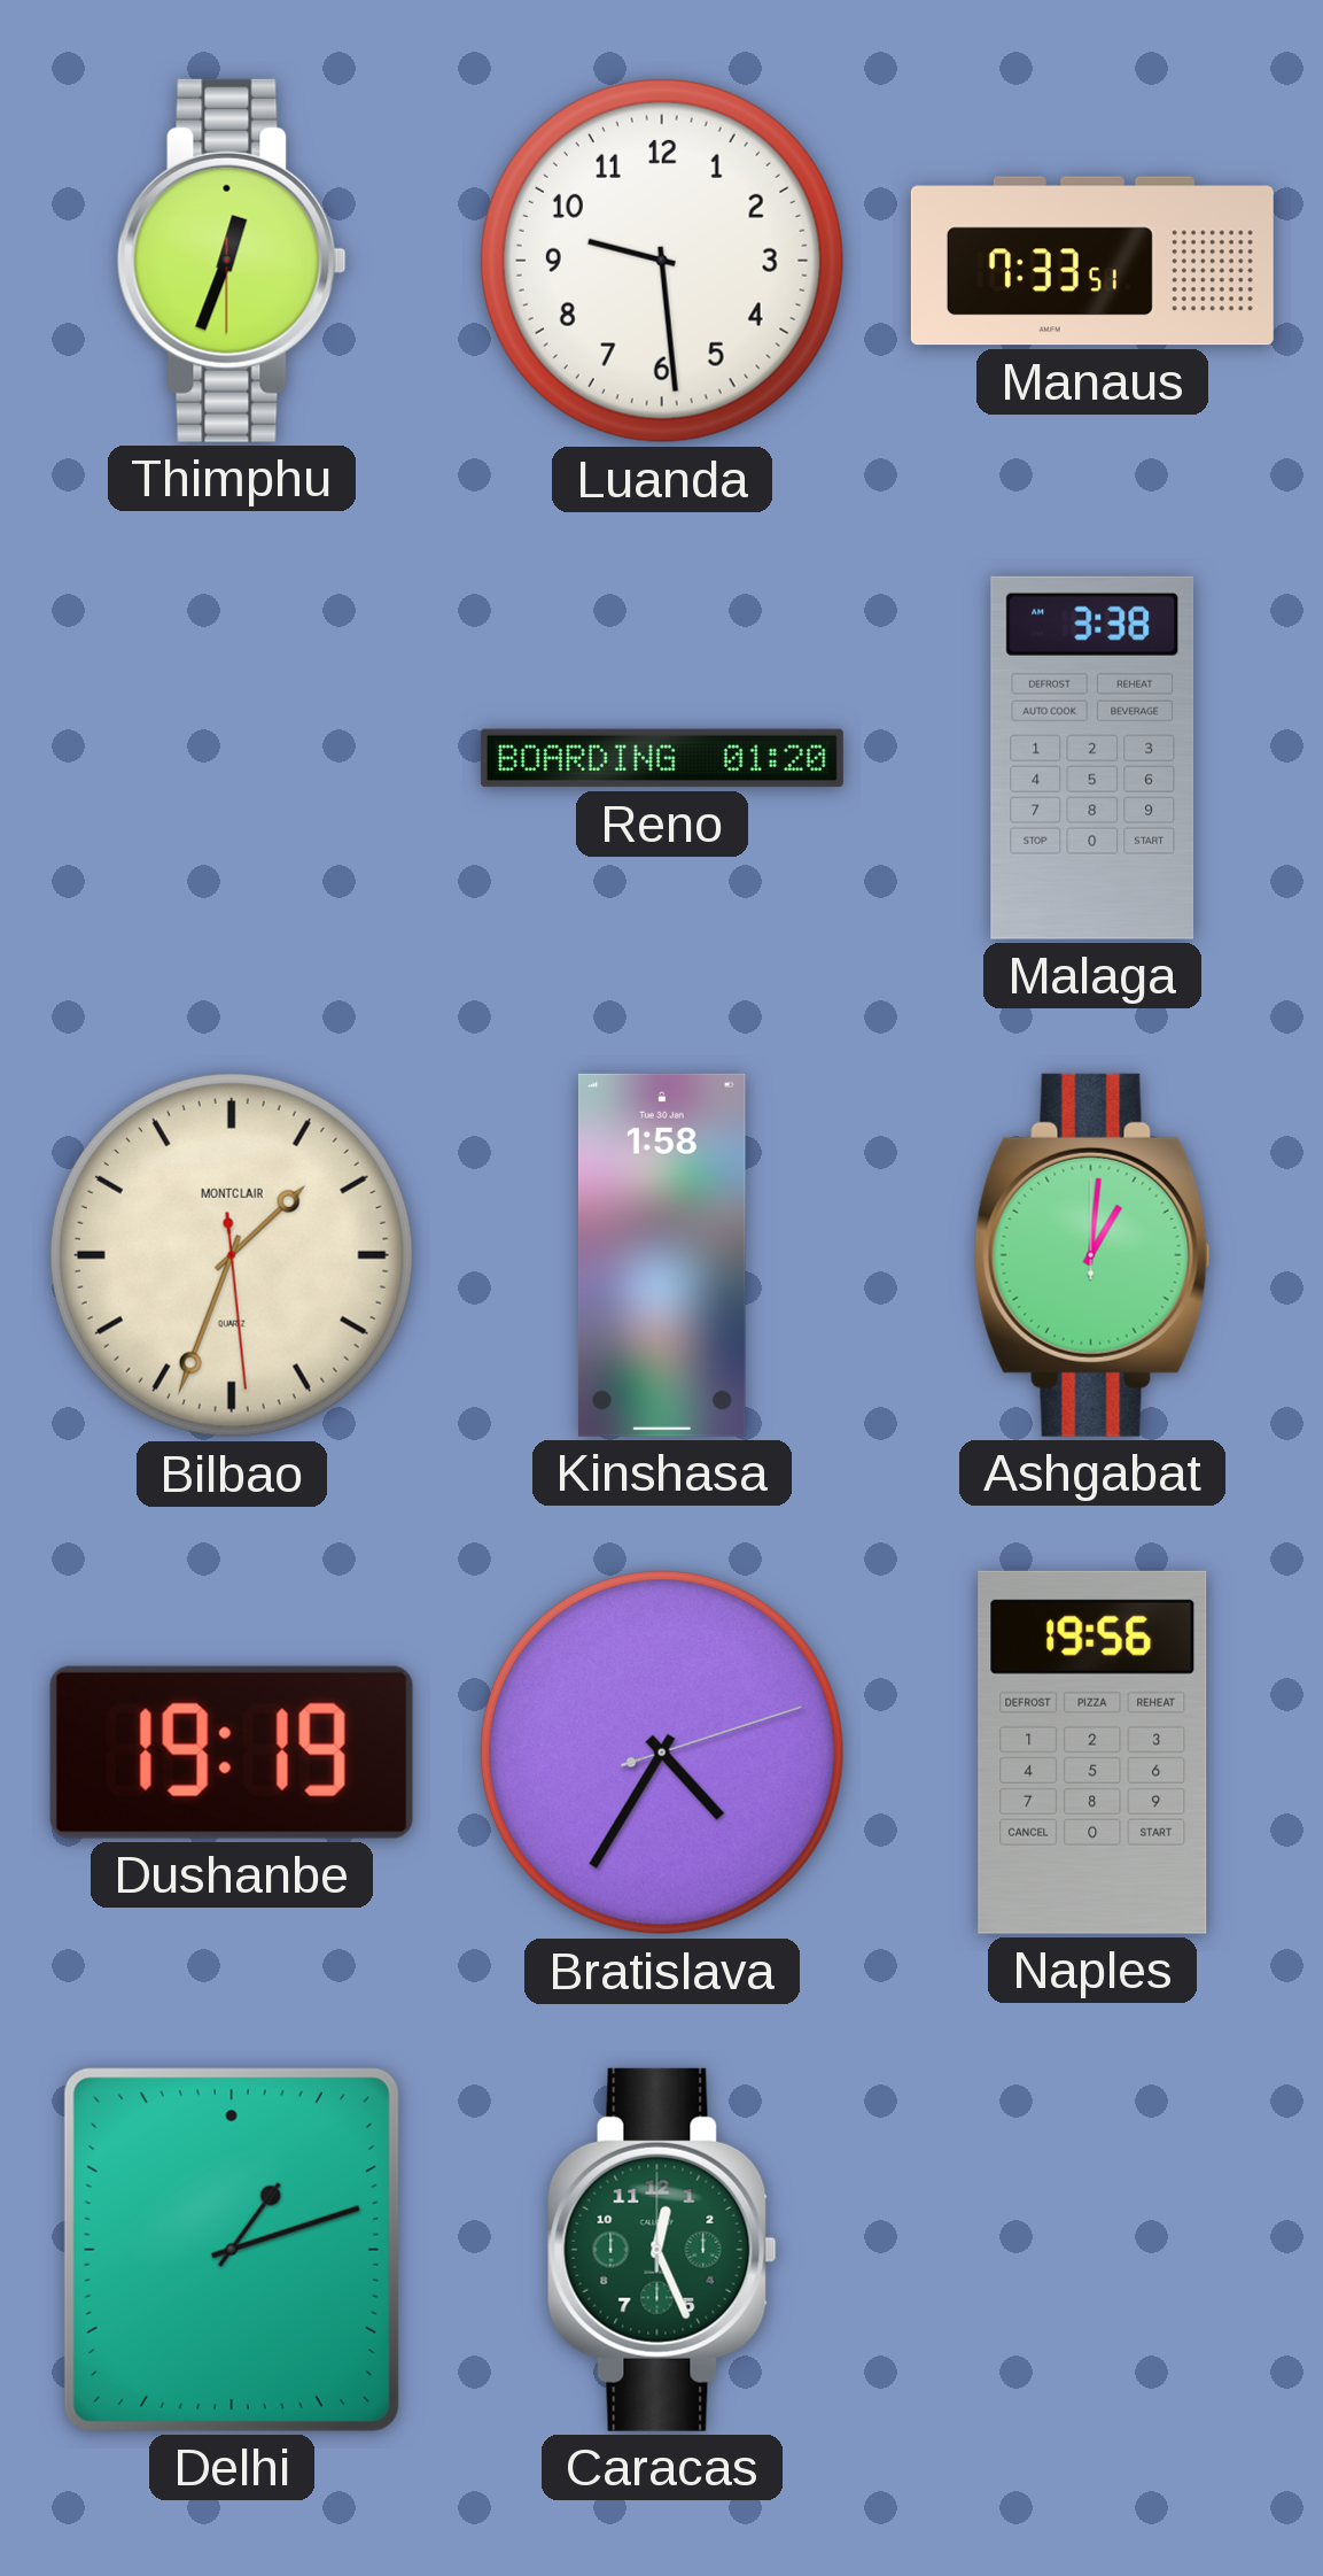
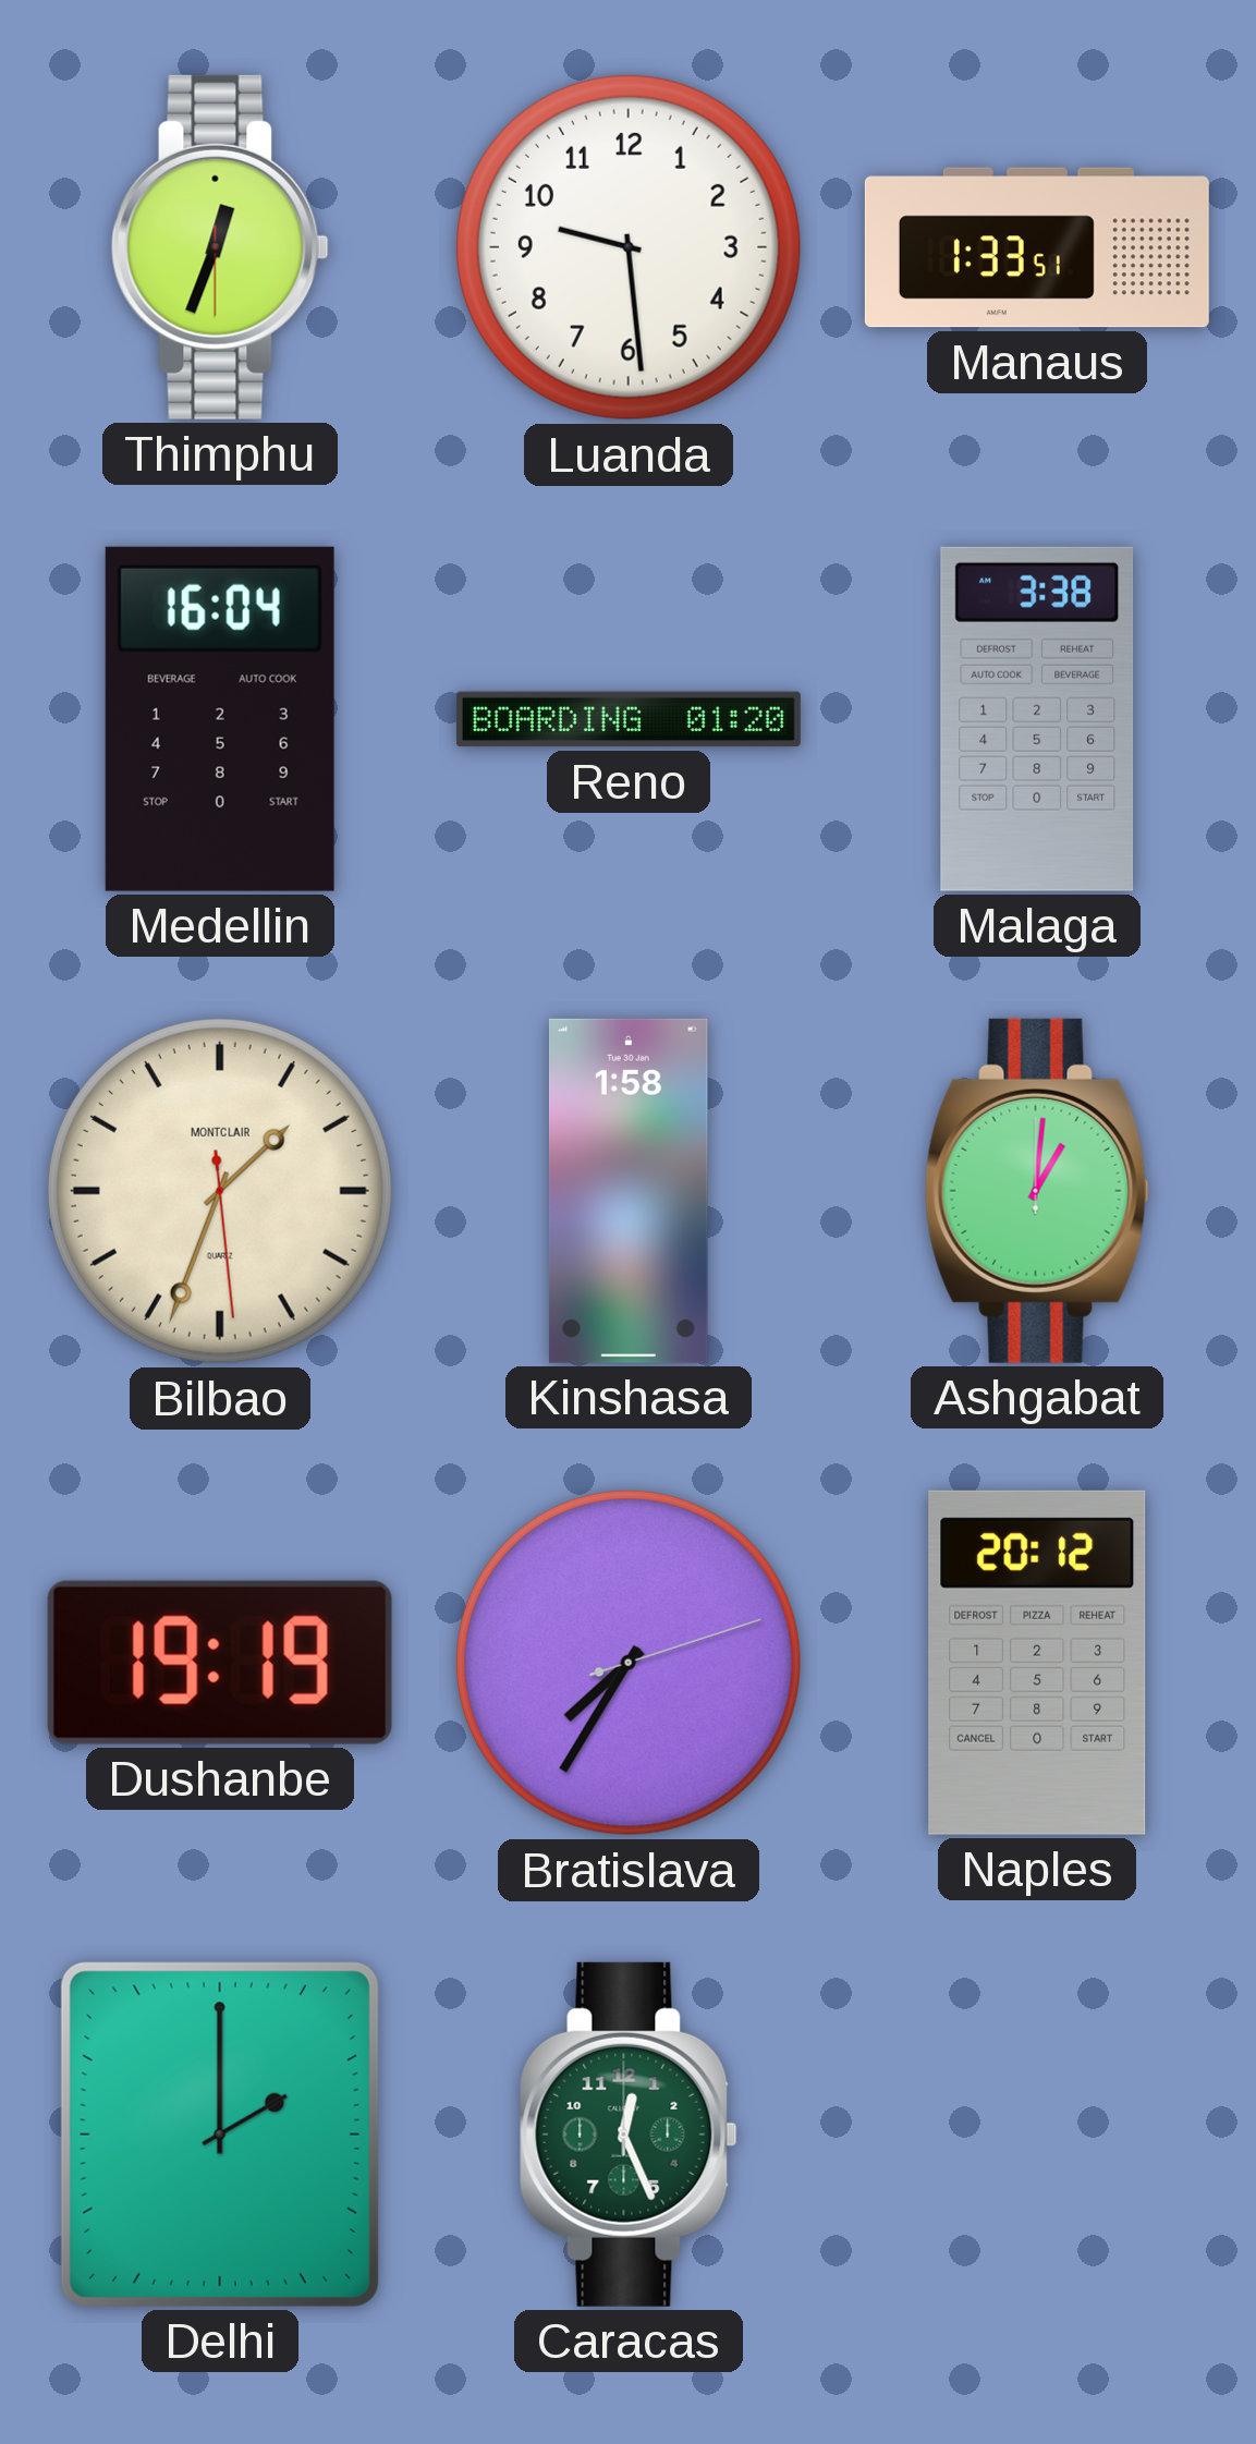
Manaus: 7:33 -> 1:33
Medellin: none -> 16:04
Bratislava: 4:35 -> 7:35
Naples: 19:56 -> 20:12
Delhi: 1:12 -> 2:00
